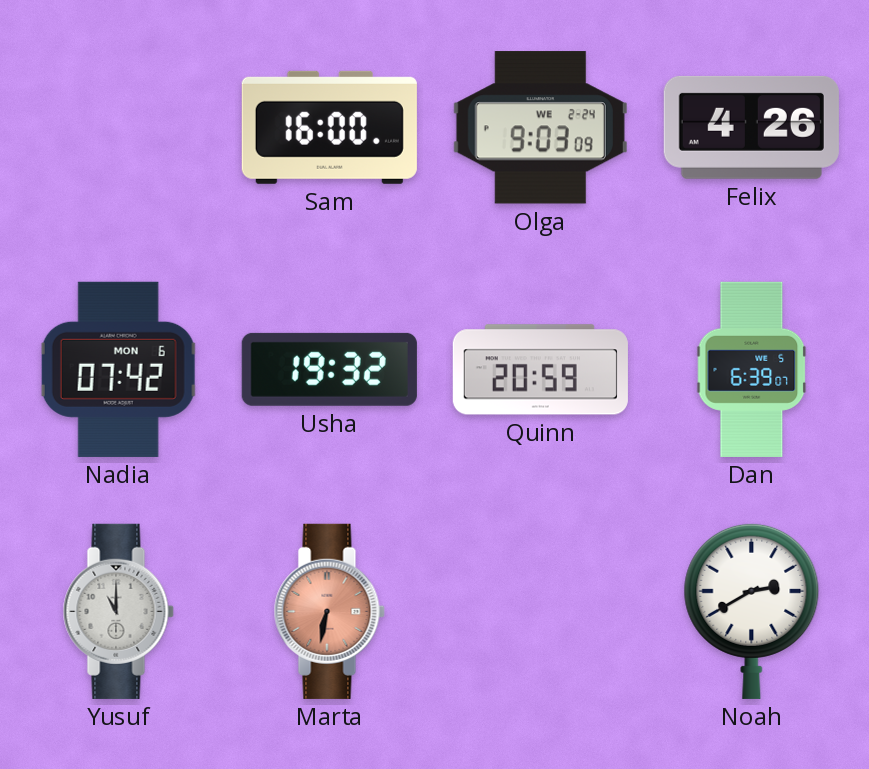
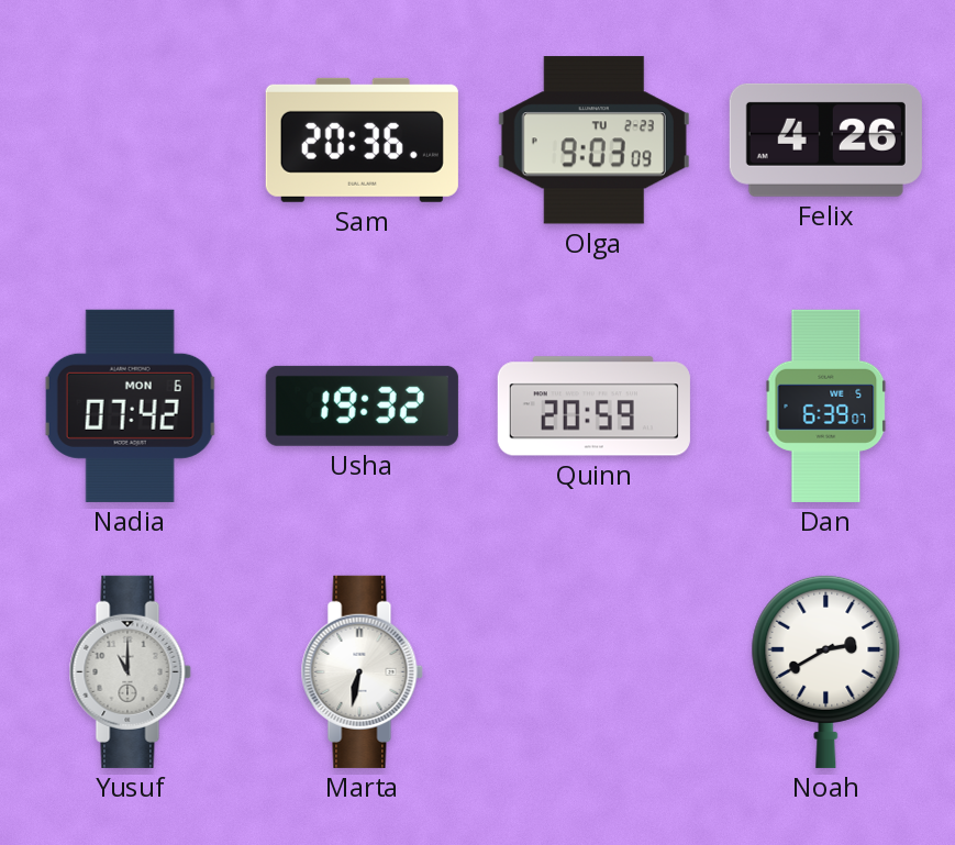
Sam: 16:00 -> 20:36
Olga date: WE 2-24 -> TU 2-23
Marta dial: salmon -> white
